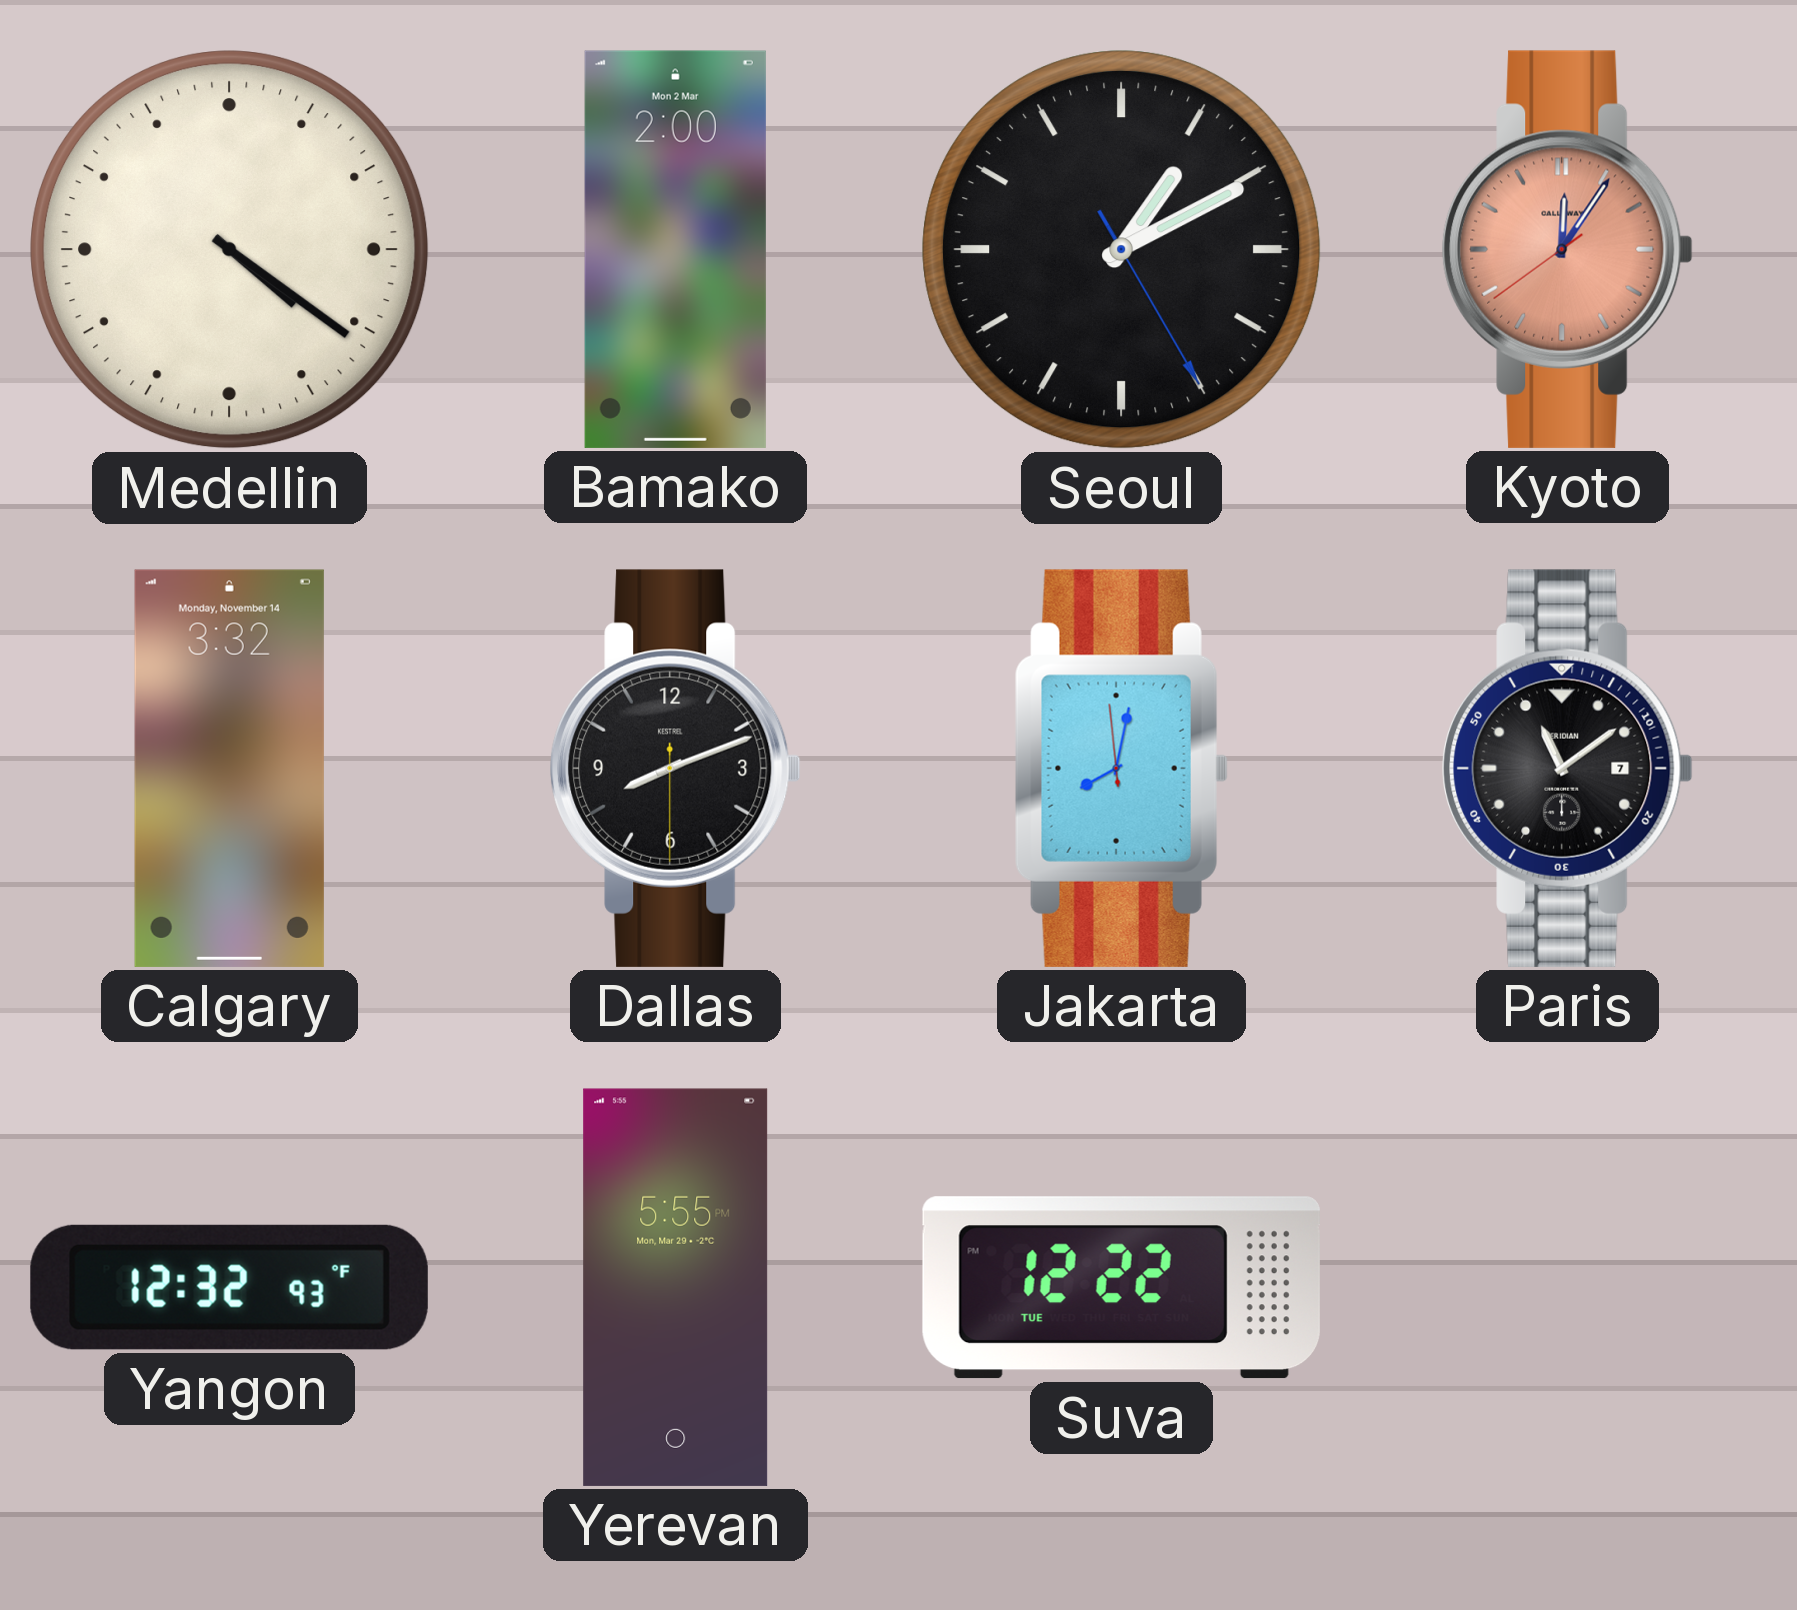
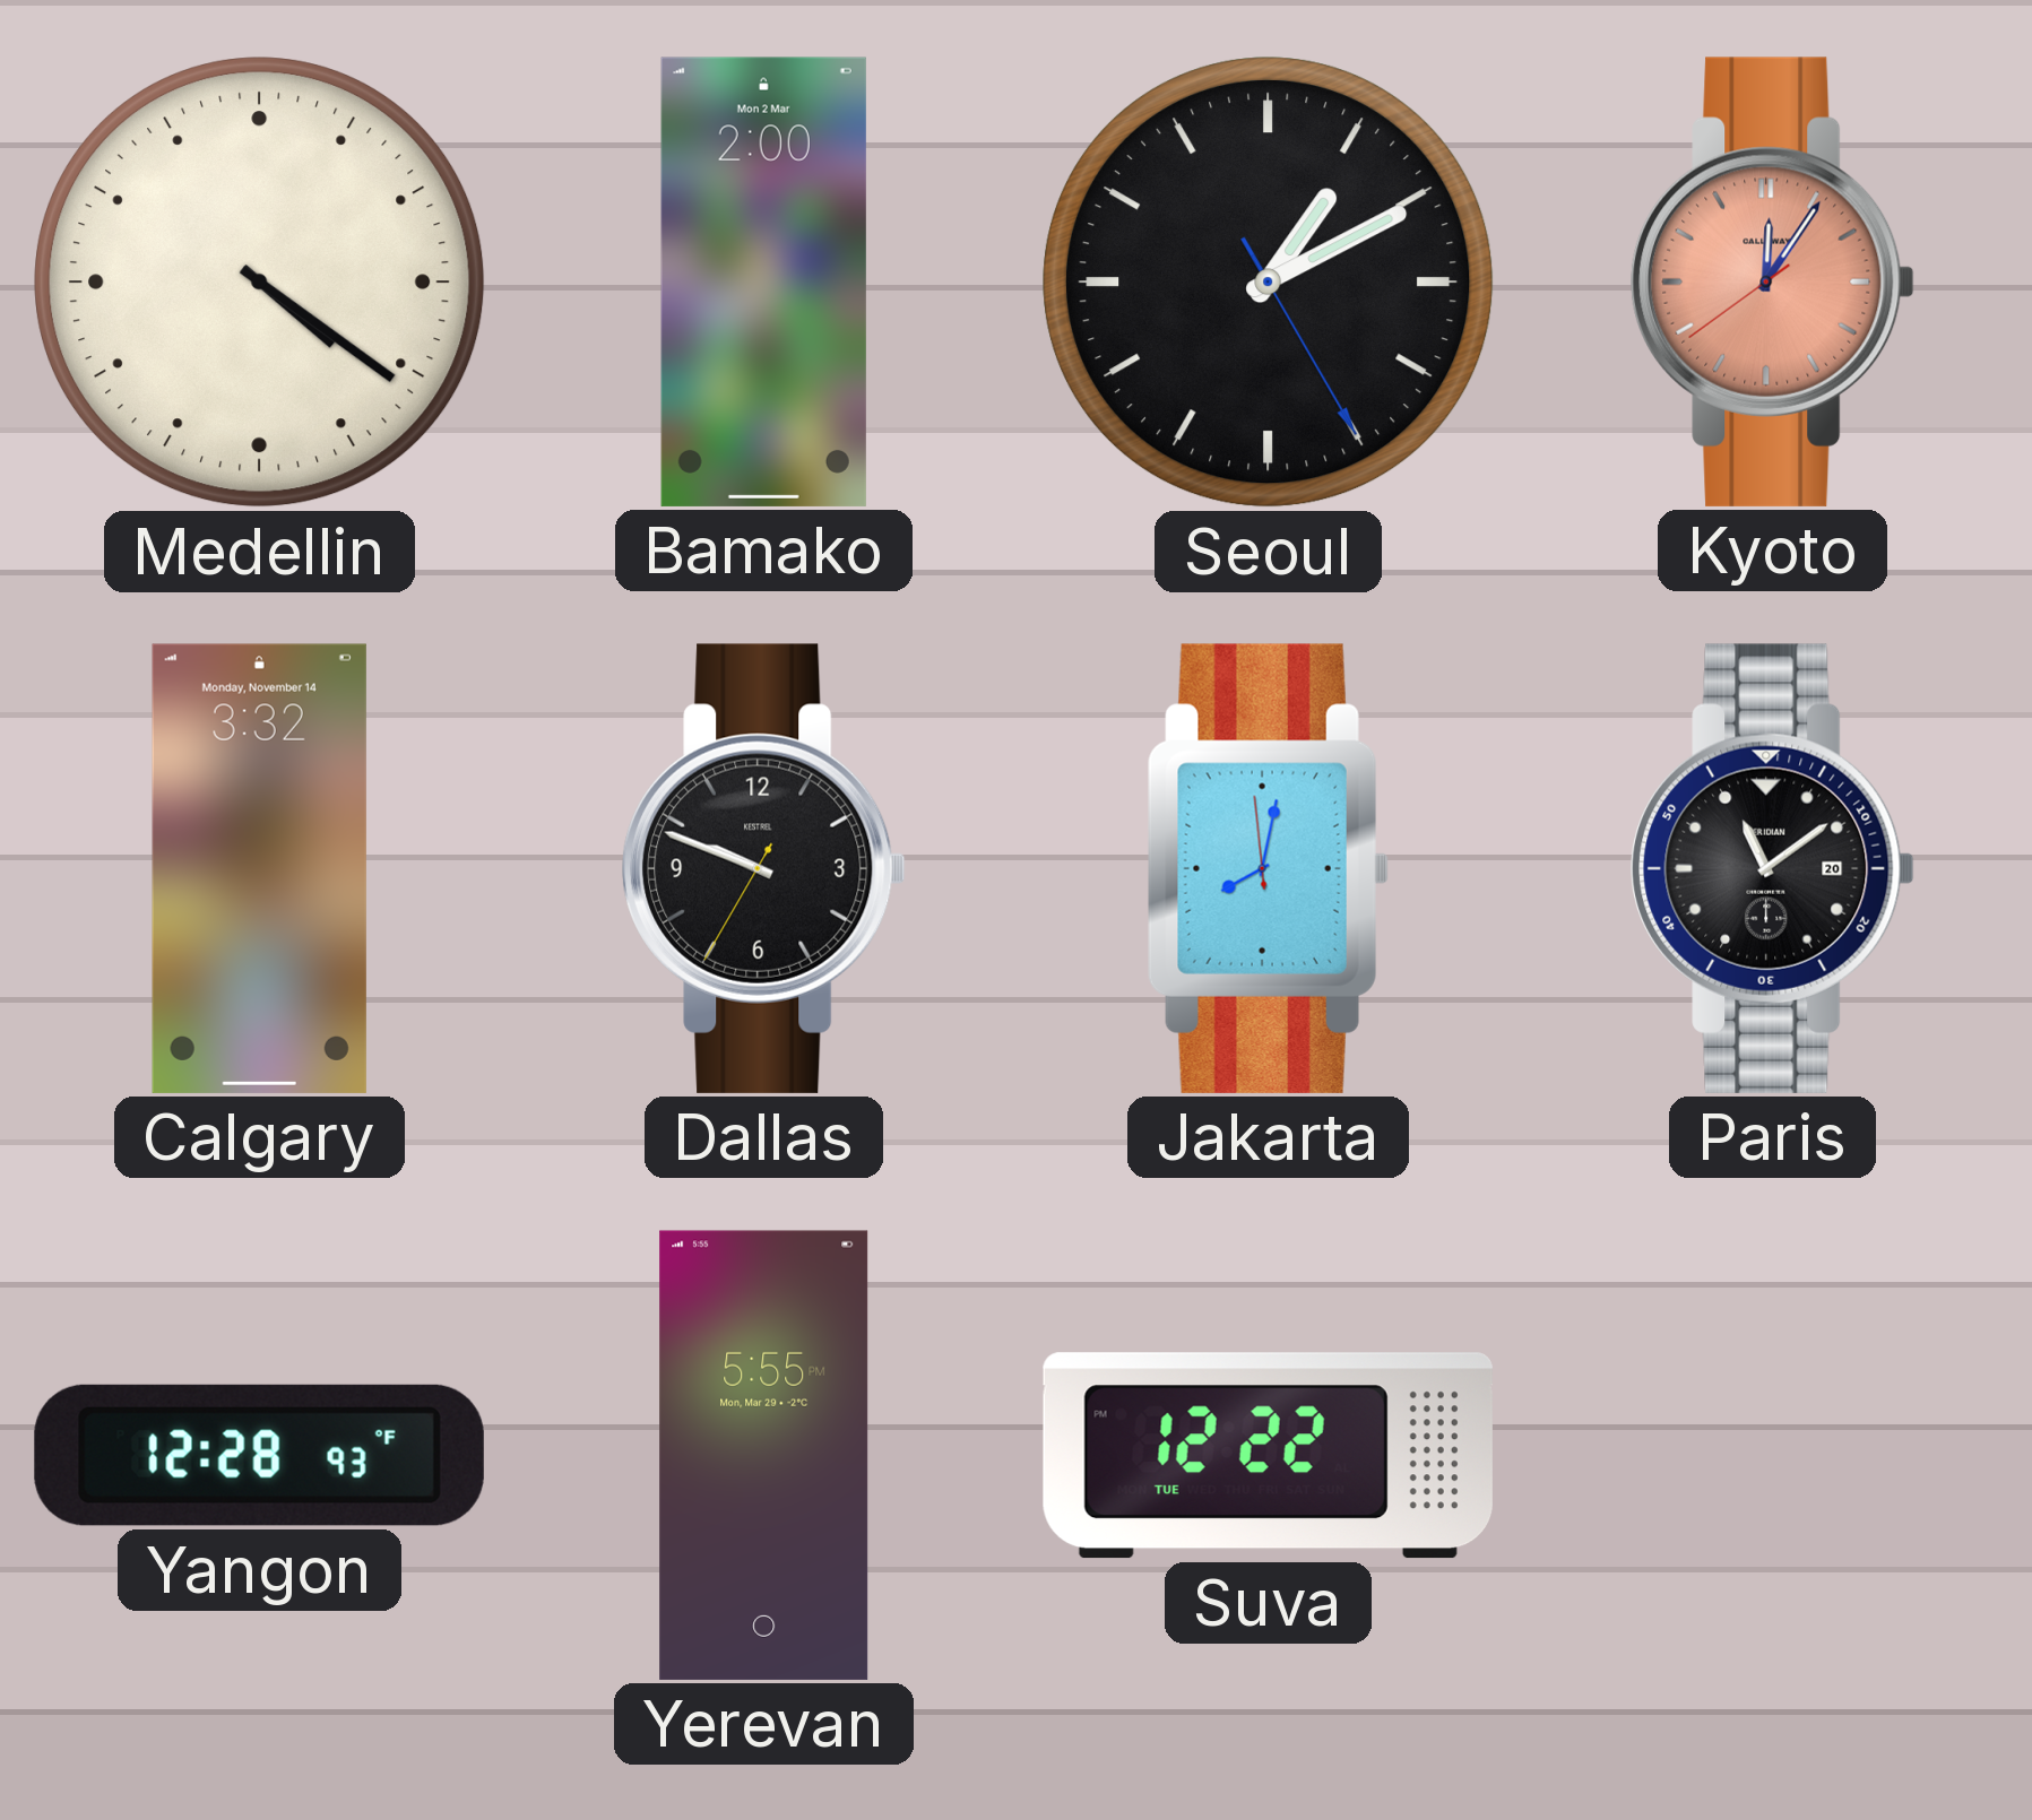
Dallas: 8:11 -> 9:48
Paris date: 7 -> 20
Yangon: 12:32 -> 12:28
